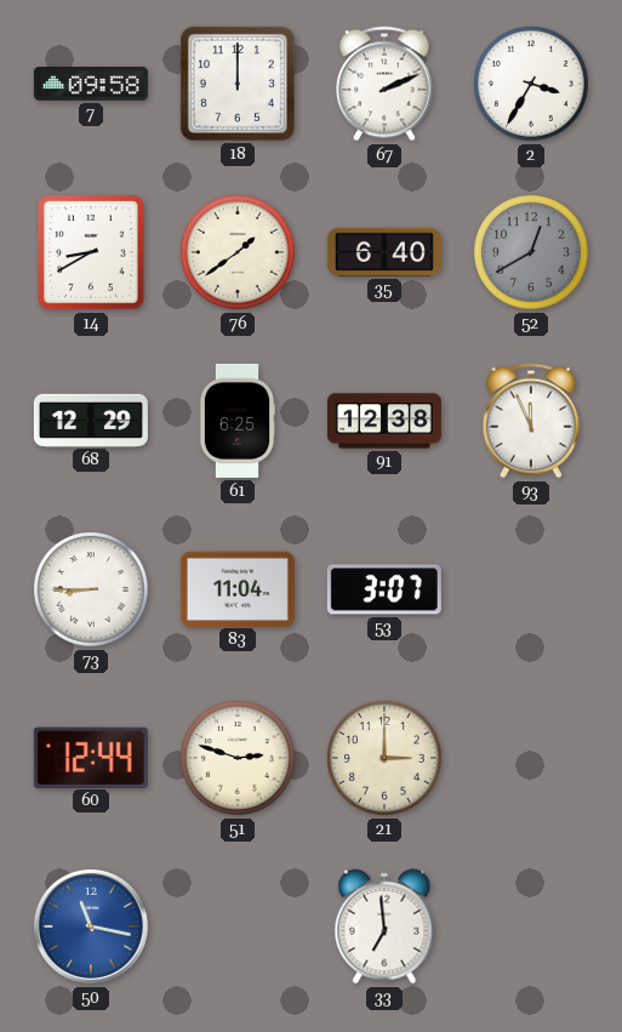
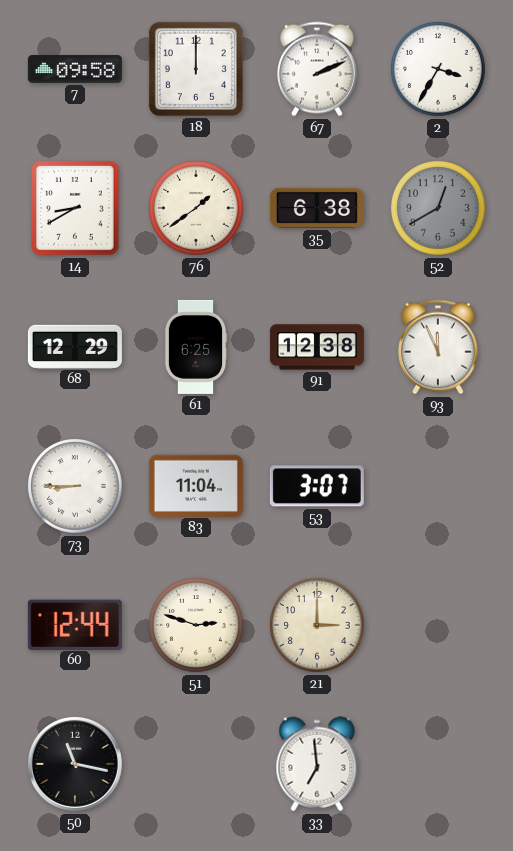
35: 6:40 -> 6:38
50 dial: blue -> black
